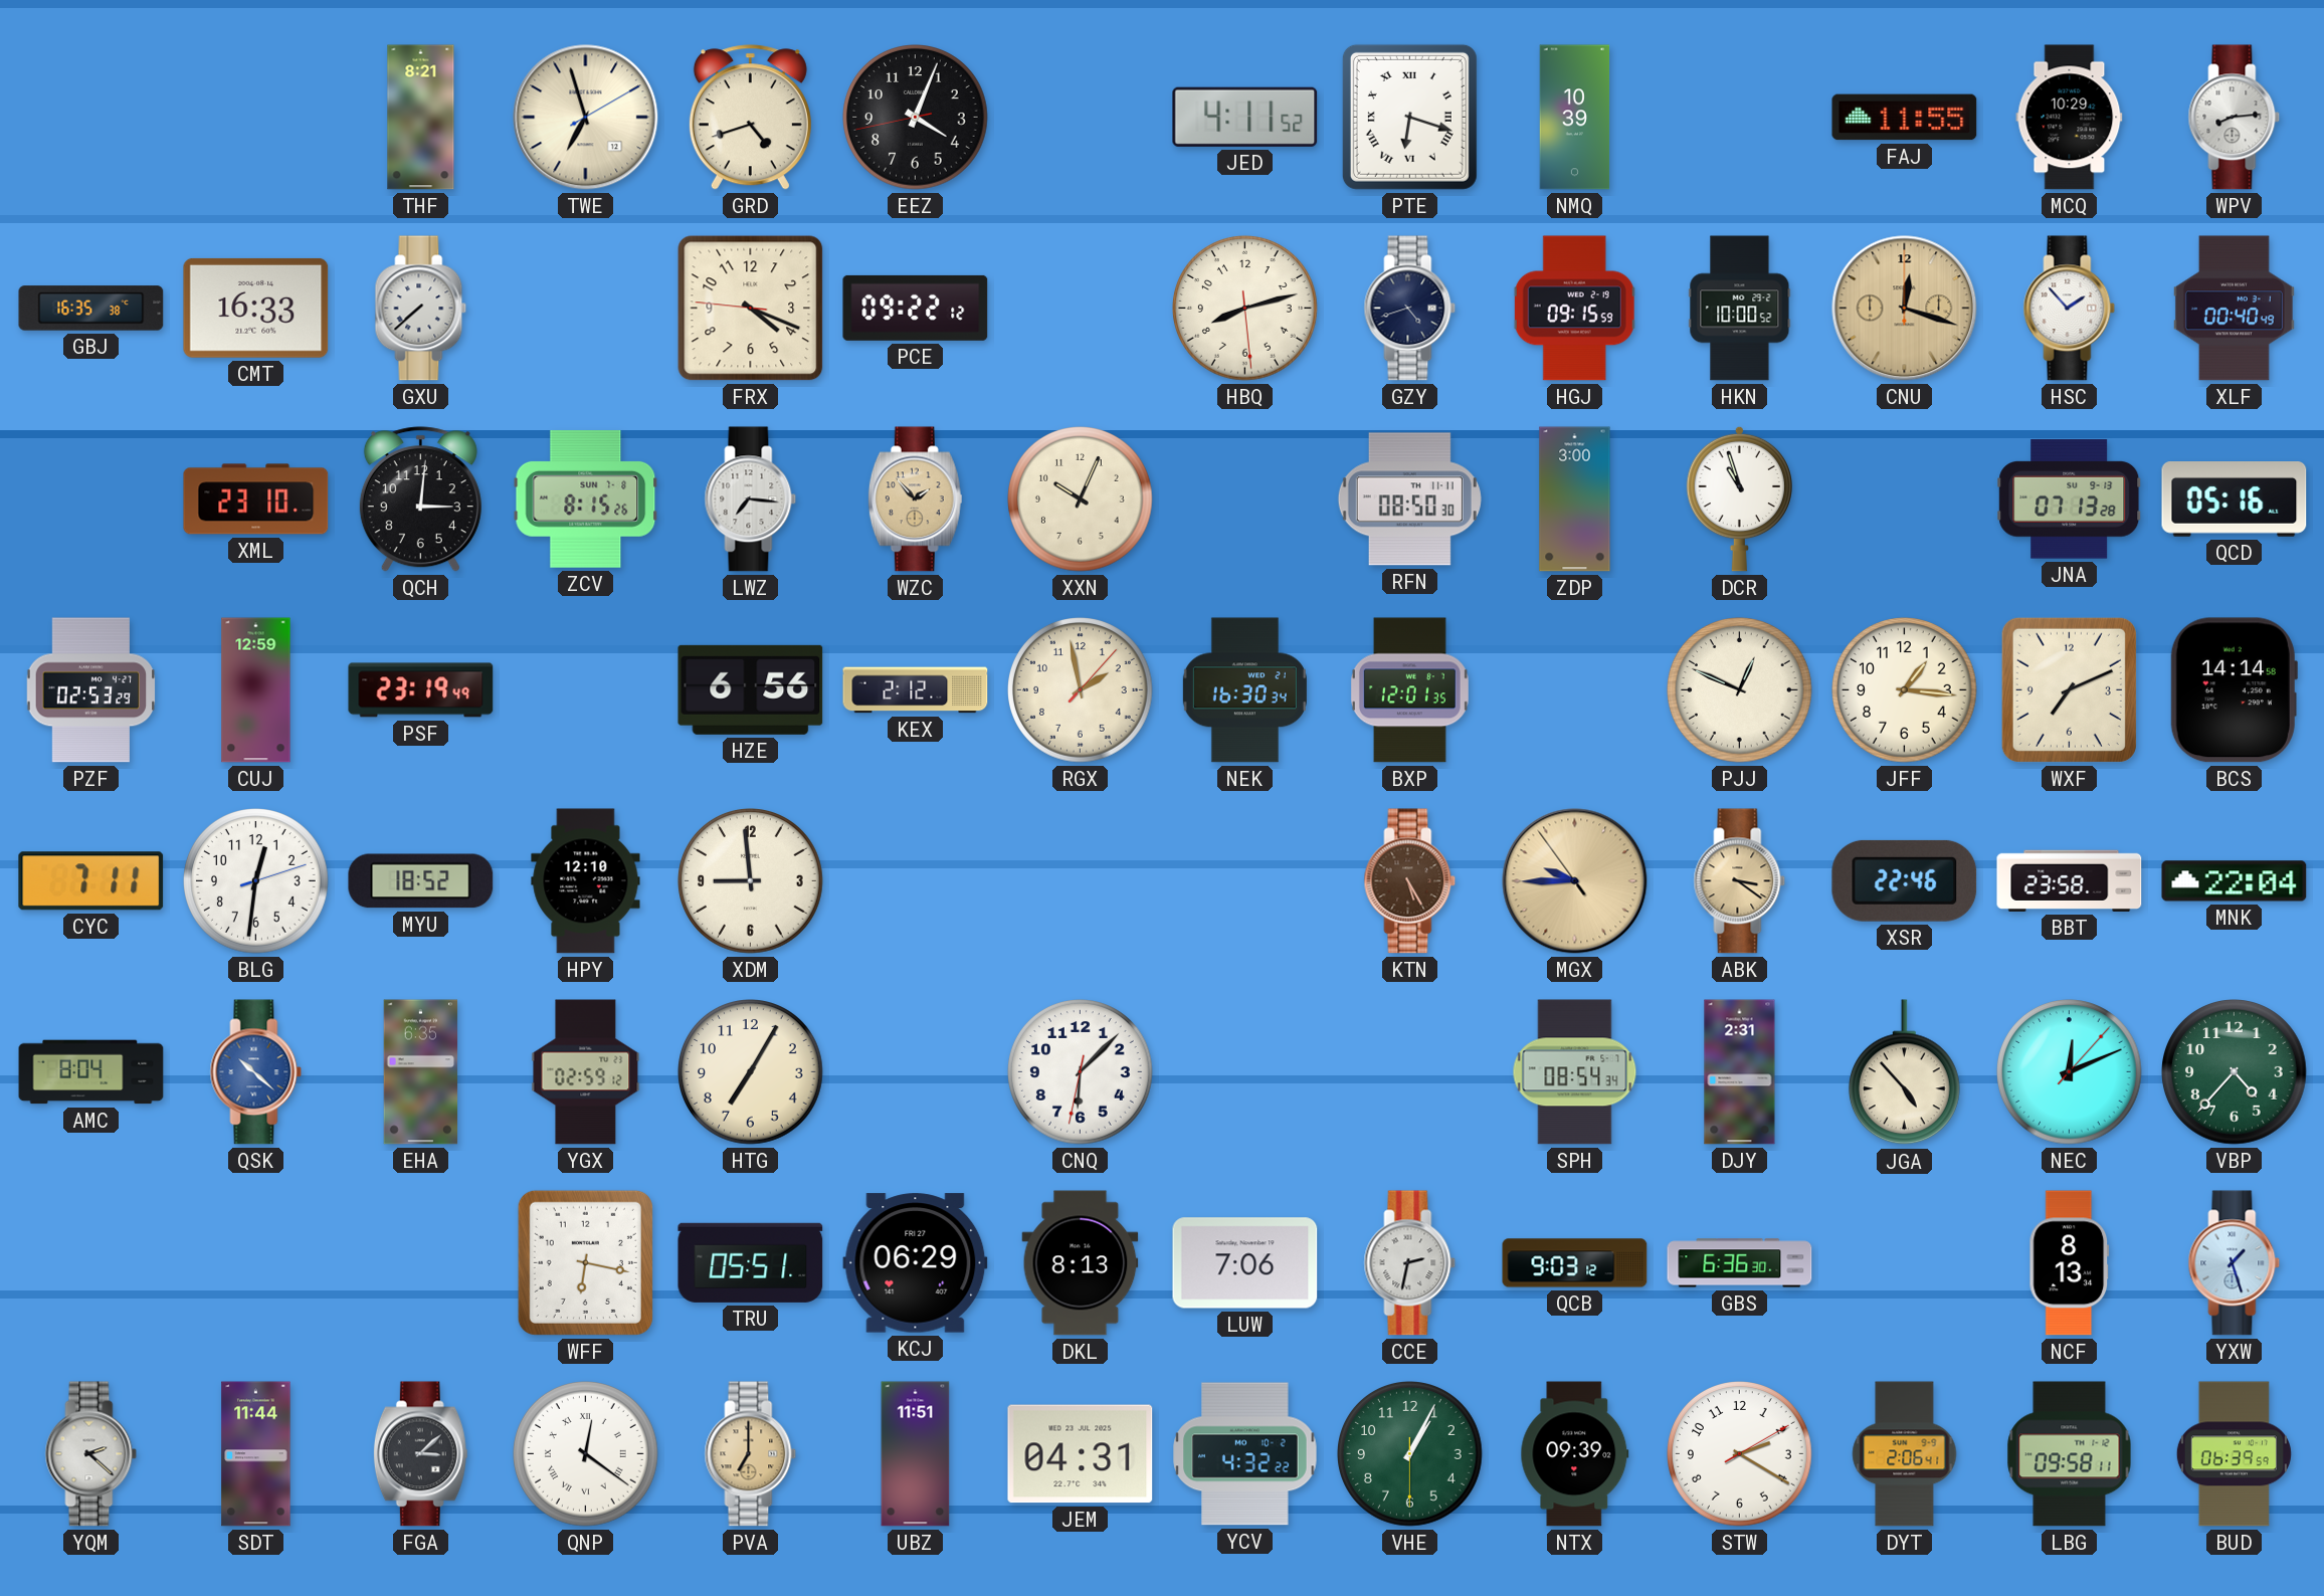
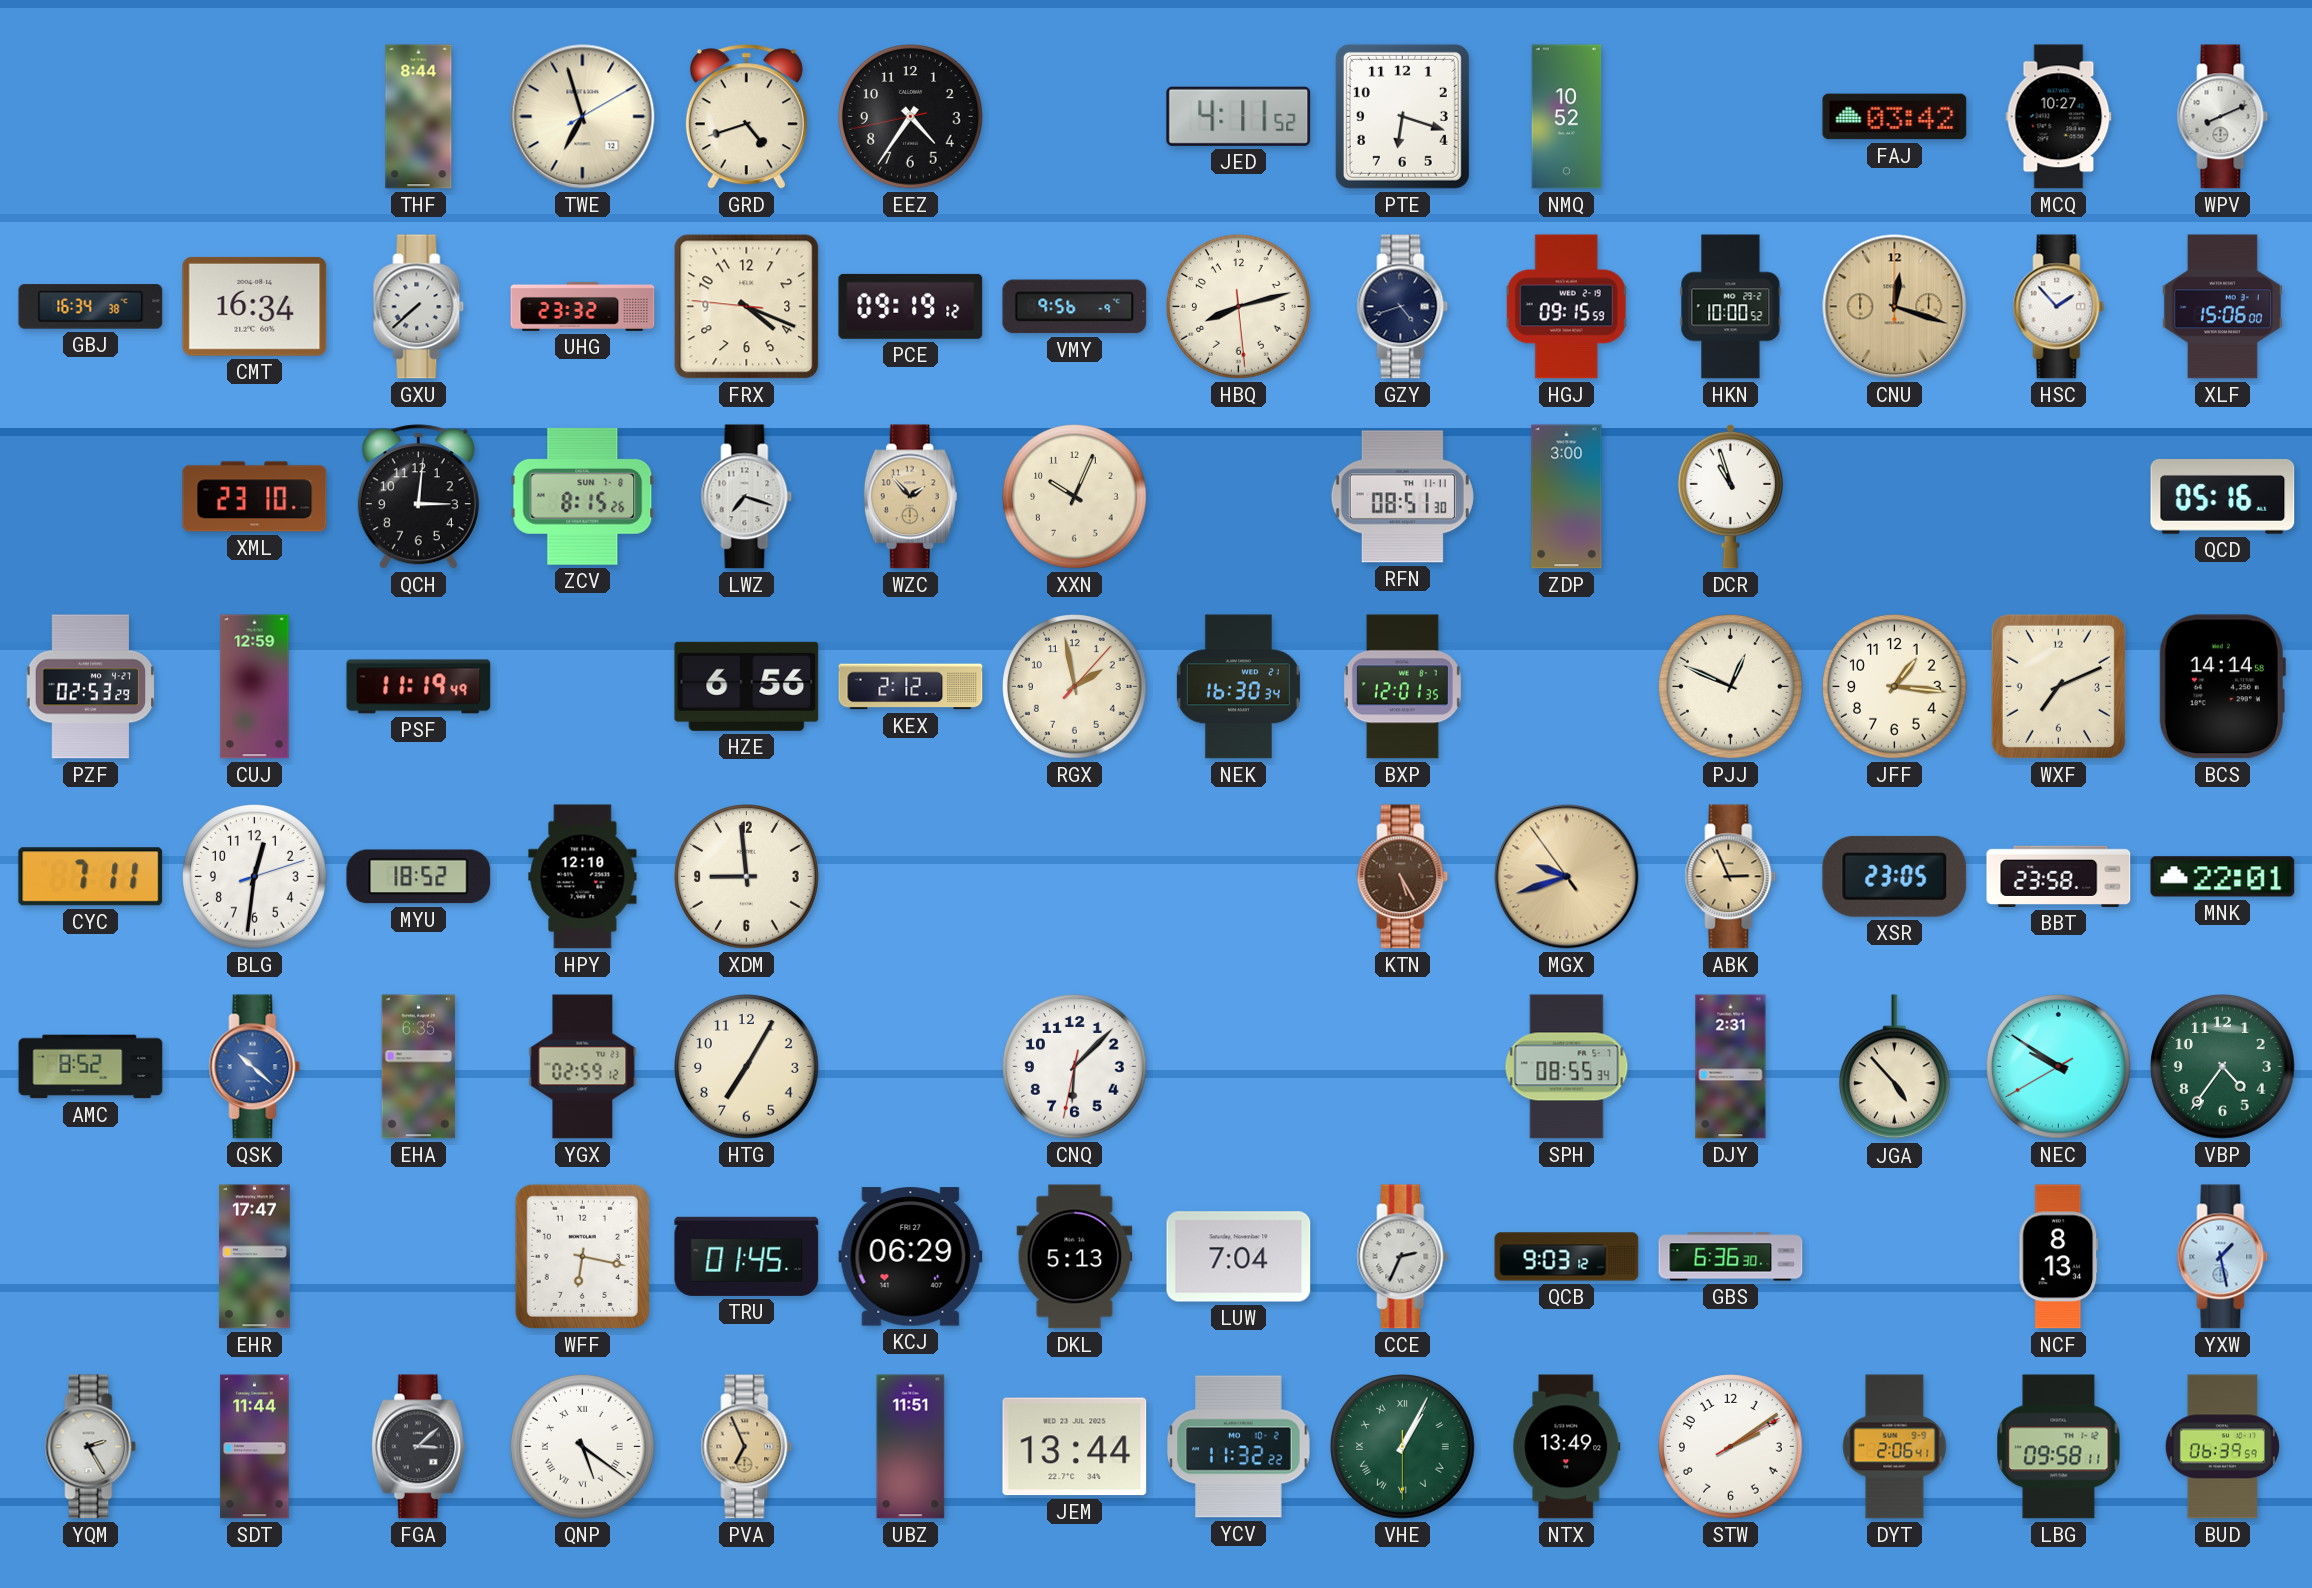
THF: 8:21 -> 8:44
EEZ: 4:03 -> 4:35
PTE numerals: Roman -> Arabic
NMQ: 10:39 -> 10:52
FAJ: 11:55 -> 03:42
MCQ: 10:29 -> 10:27
WPV: 8:14 -> 8:11
GBJ: 16:35 -> 16:34
CMT: 16:33 -> 16:34
UHG: none -> 23:32
PCE: 09:22 -> 09:19
VMY: none -> 9:56
XLF: 00:40 -> 15:06
LWZ: 7:16 -> 7:18
RFN: 08:50 -> 08:51
JNA: 07:13 -> none
PSF: 23:19 -> 11:19
MGX: 9:44 -> 9:41
ABK: 3:21 -> 2:56
XSR: 22:46 -> 23:05
MNK: 22:04 -> 22:01
AMC: 8:04 -> 8:52
SPH: 08:54 -> 08:55
NEC: 12:11 -> 9:50
VBP: 4:37 -> 4:36
EHR: none -> 17:47
TRU: 05:51 -> 01:45
DKL: 8:13 -> 5:13
LUW: 7:06 -> 7:04
CCE: 2:32 -> 2:34
YXW: 1:27 -> 1:28
YQM: 2:22 -> 2:25
QNP: 12:21 -> 5:21
PVA: 7:00 -> 6:56
JEM: 04:31 -> 13:44
YCV: 4:32 -> 11:32
VHE numerals: Arabic -> Roman
NTX: 09:39 -> 13:49
STW: 2:20 -> 2:09
